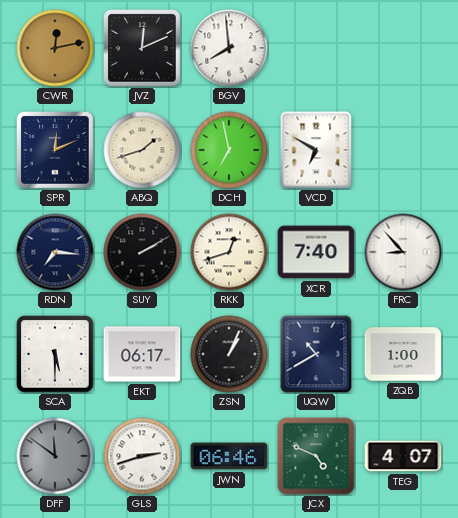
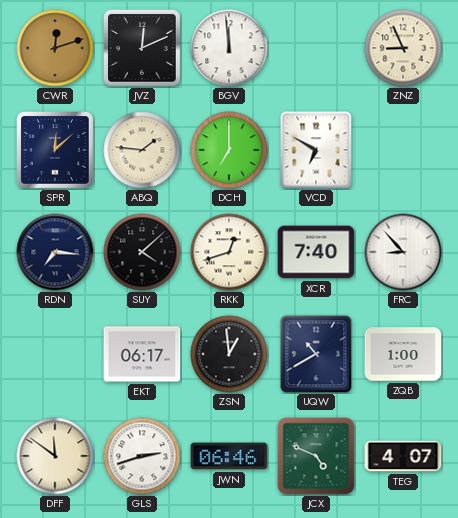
CWR: 12:13 -> 12:12
BGV: 7:59 -> 11:59
ZNZ: none -> 8:56
SPR: 12:11 -> 12:08
ABQ: 1:42 -> 1:46
DCH: 6:58 -> 7:00
SUY: 2:10 -> 4:08
SCA: 5:30 -> none
ZSN: 1:04 -> 12:59
DFF dial: grey -> cream
